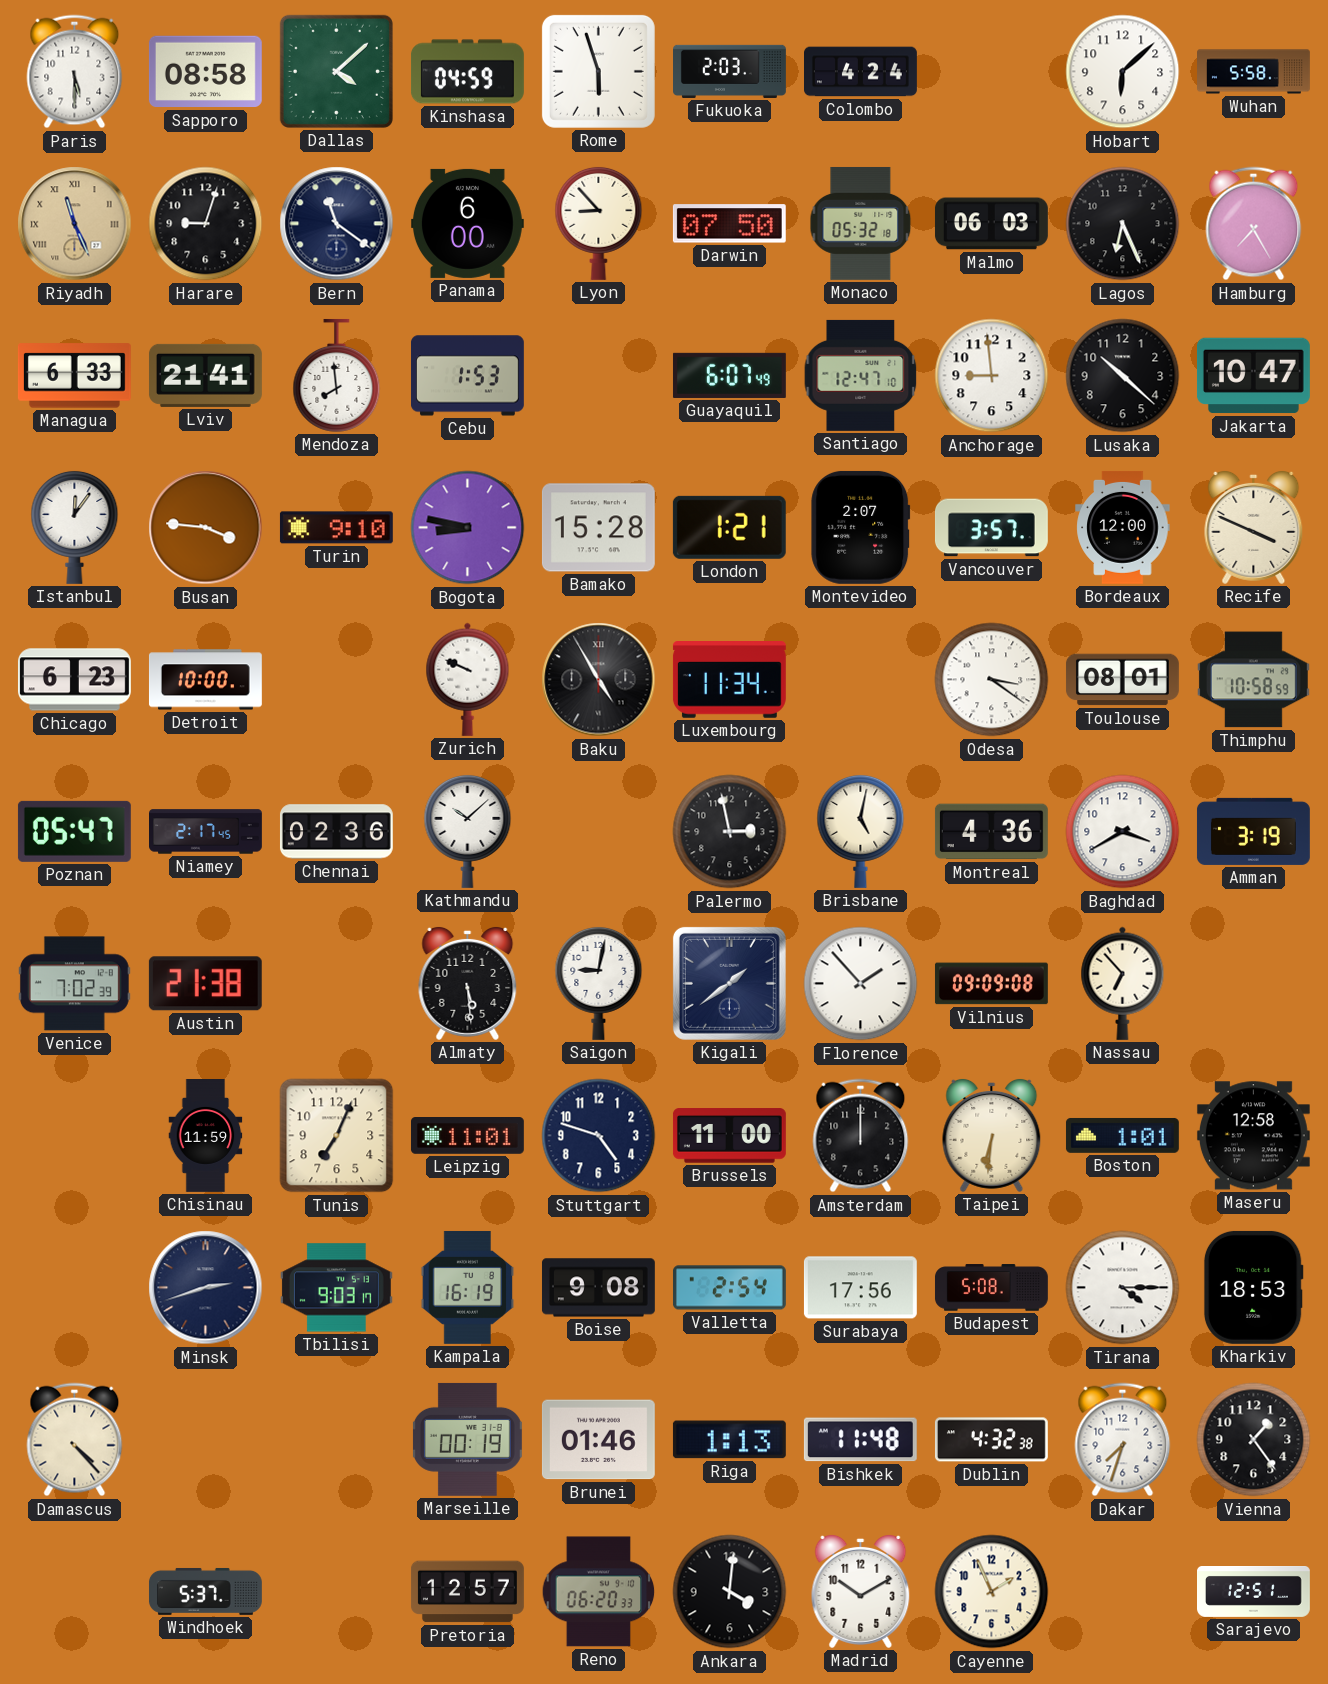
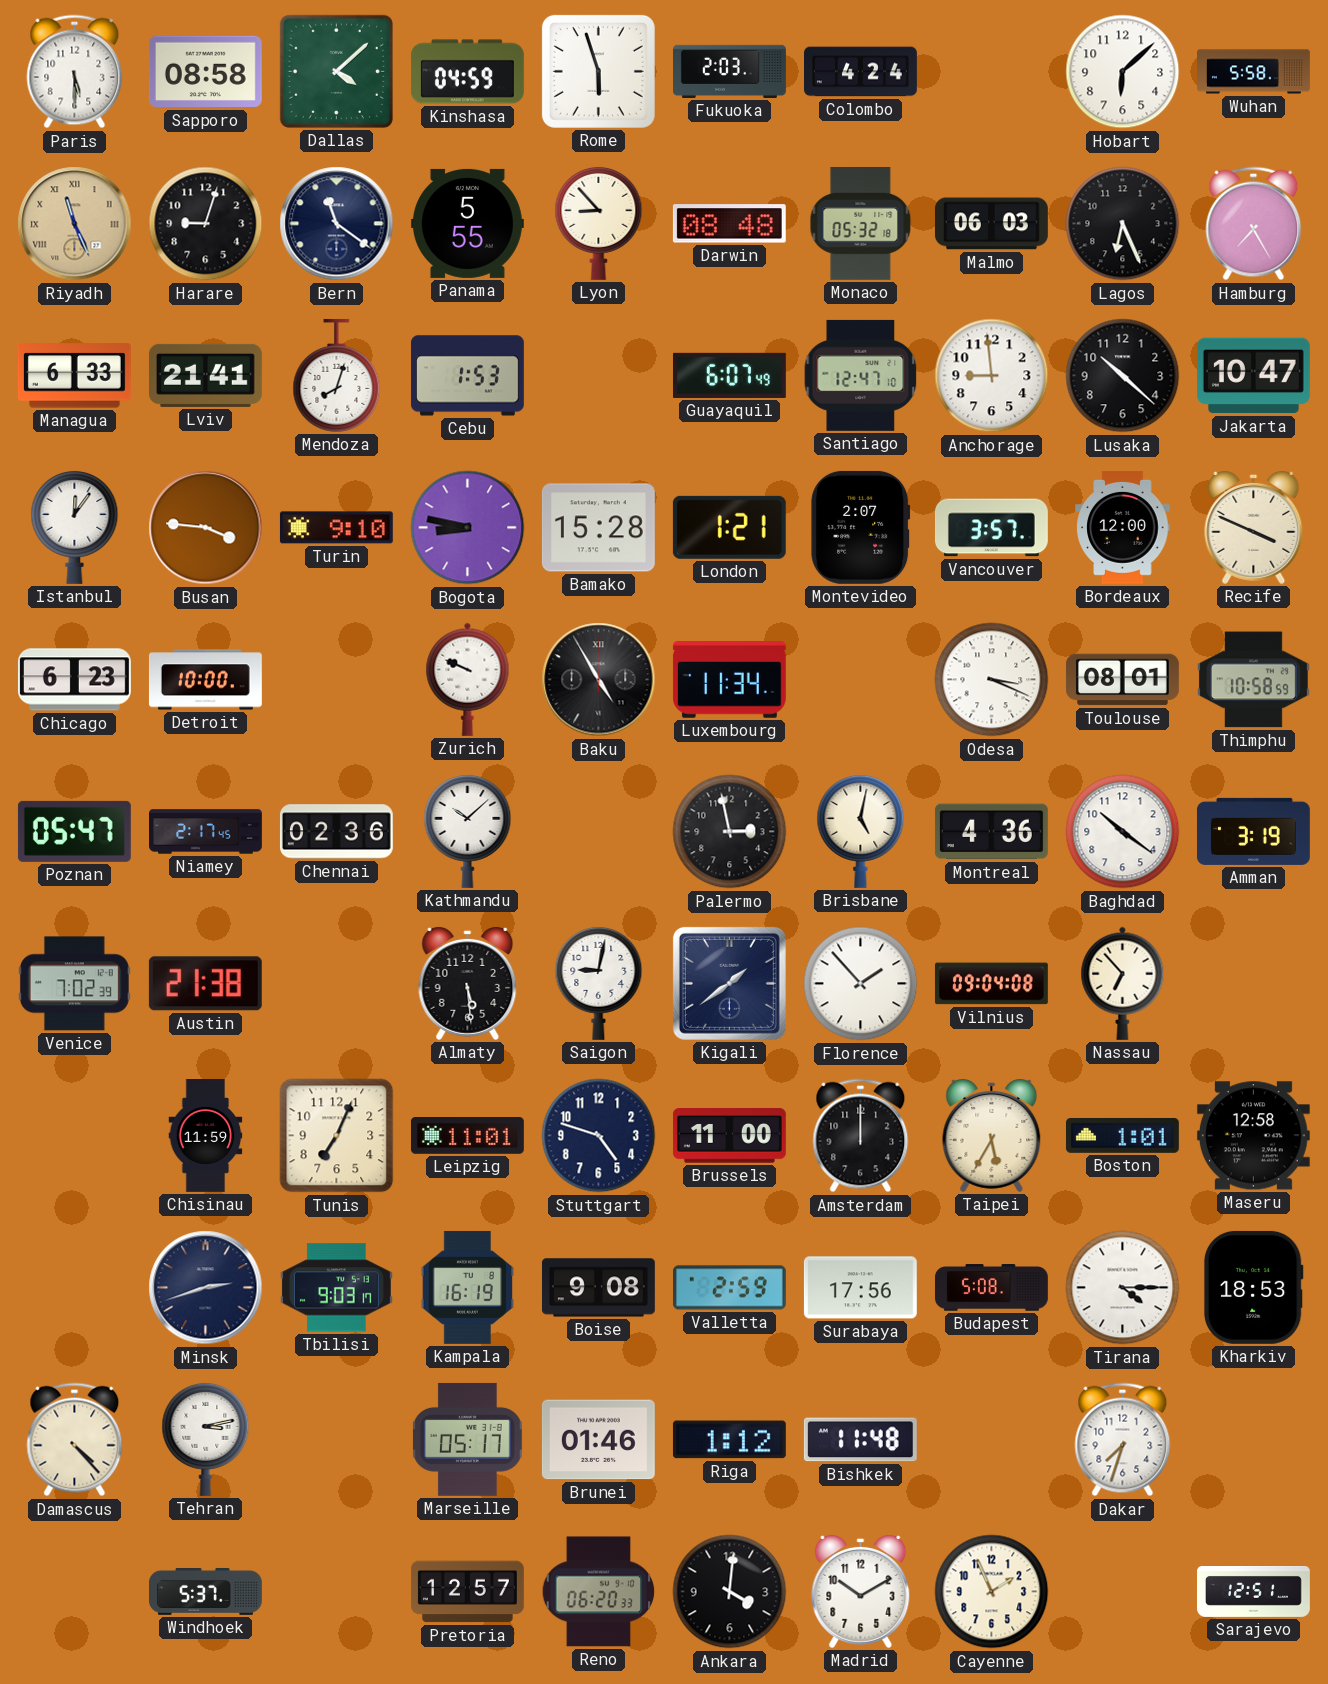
Panama: 6:00 -> 5:55
Darwin: 07:50 -> 08:48
Mendoza: 7:59 -> 8:03
Odesa: 3:21 -> 3:19
Baghdad: 3:40 -> 10:21
Vilnius: 09:09 -> 09:04
Taipei: 6:31 -> 5:35
Valletta: 2:54 -> 2:59
Tehran: none -> 3:13
Marseille: 00:19 -> 05:17
Riga: 1:13 -> 1:12
Dublin: 4:32 -> none
Vienna: 1:24 -> none
